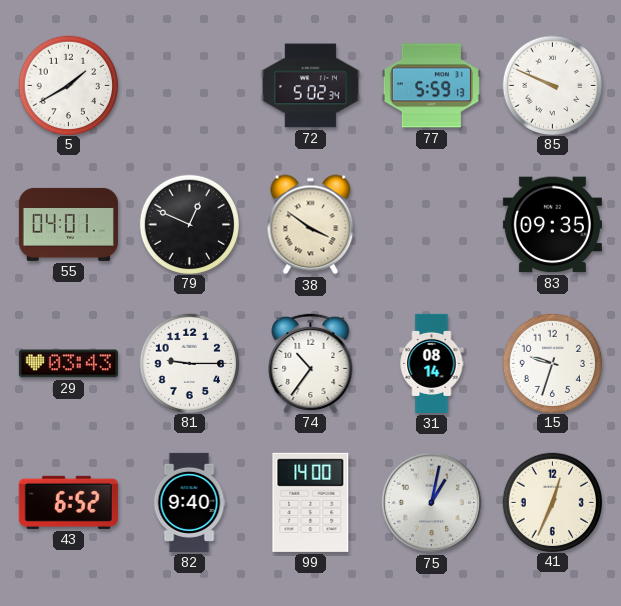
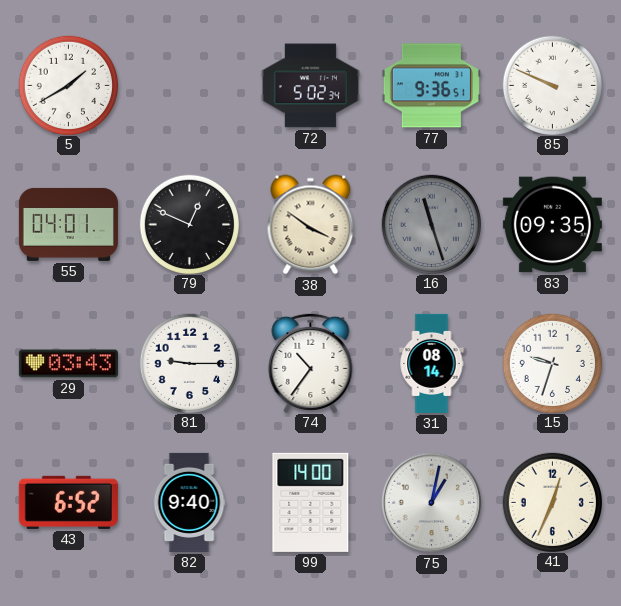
77: 5:59 -> 9:36
16: none -> 11:27
